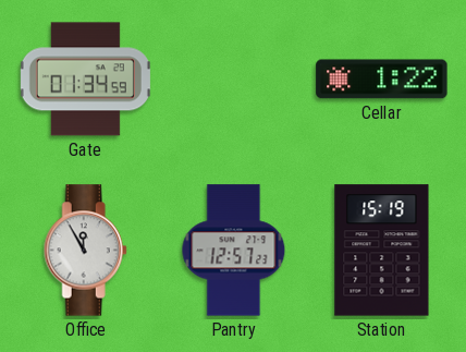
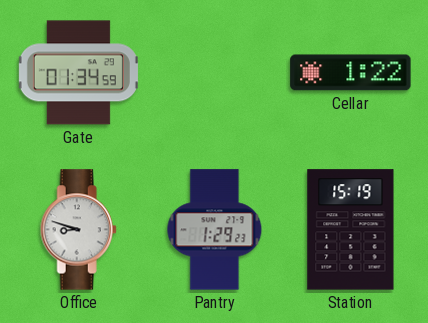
Office: 11:55 -> 8:48
Pantry: 12:57 -> 1:29
